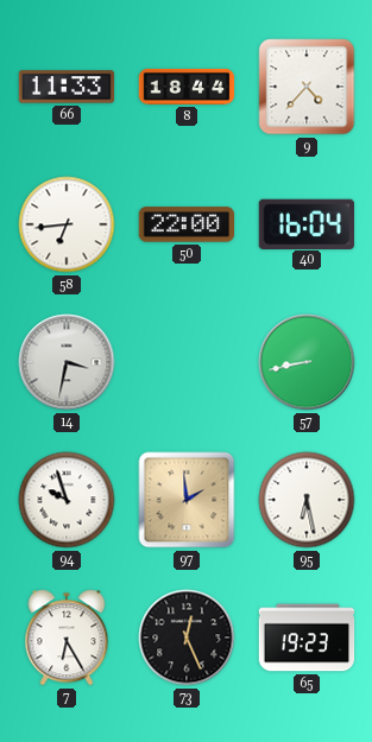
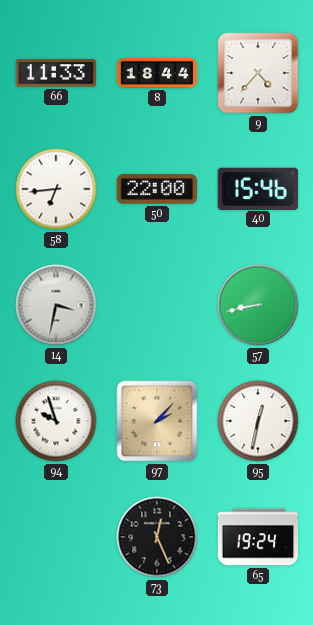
40: 16:04 -> 15:46
97: 1:59 -> 2:07
95: 6:28 -> 12:32
7: 6:25 -> none
65: 19:23 -> 19:24
